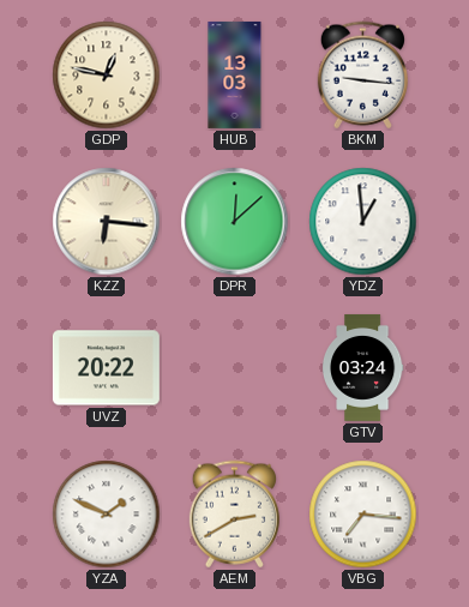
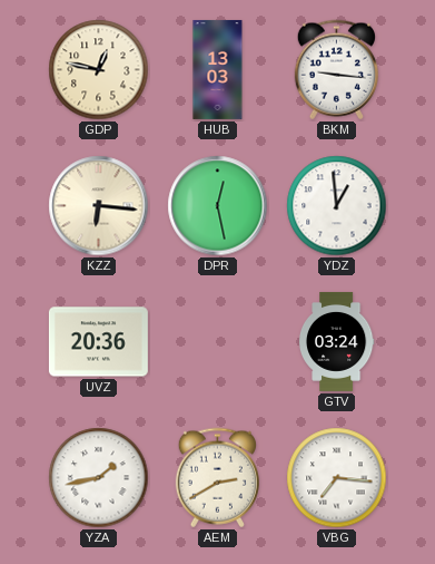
DPR: 12:08 -> 12:28
UVZ: 20:22 -> 20:36
YZA: 1:49 -> 1:43
